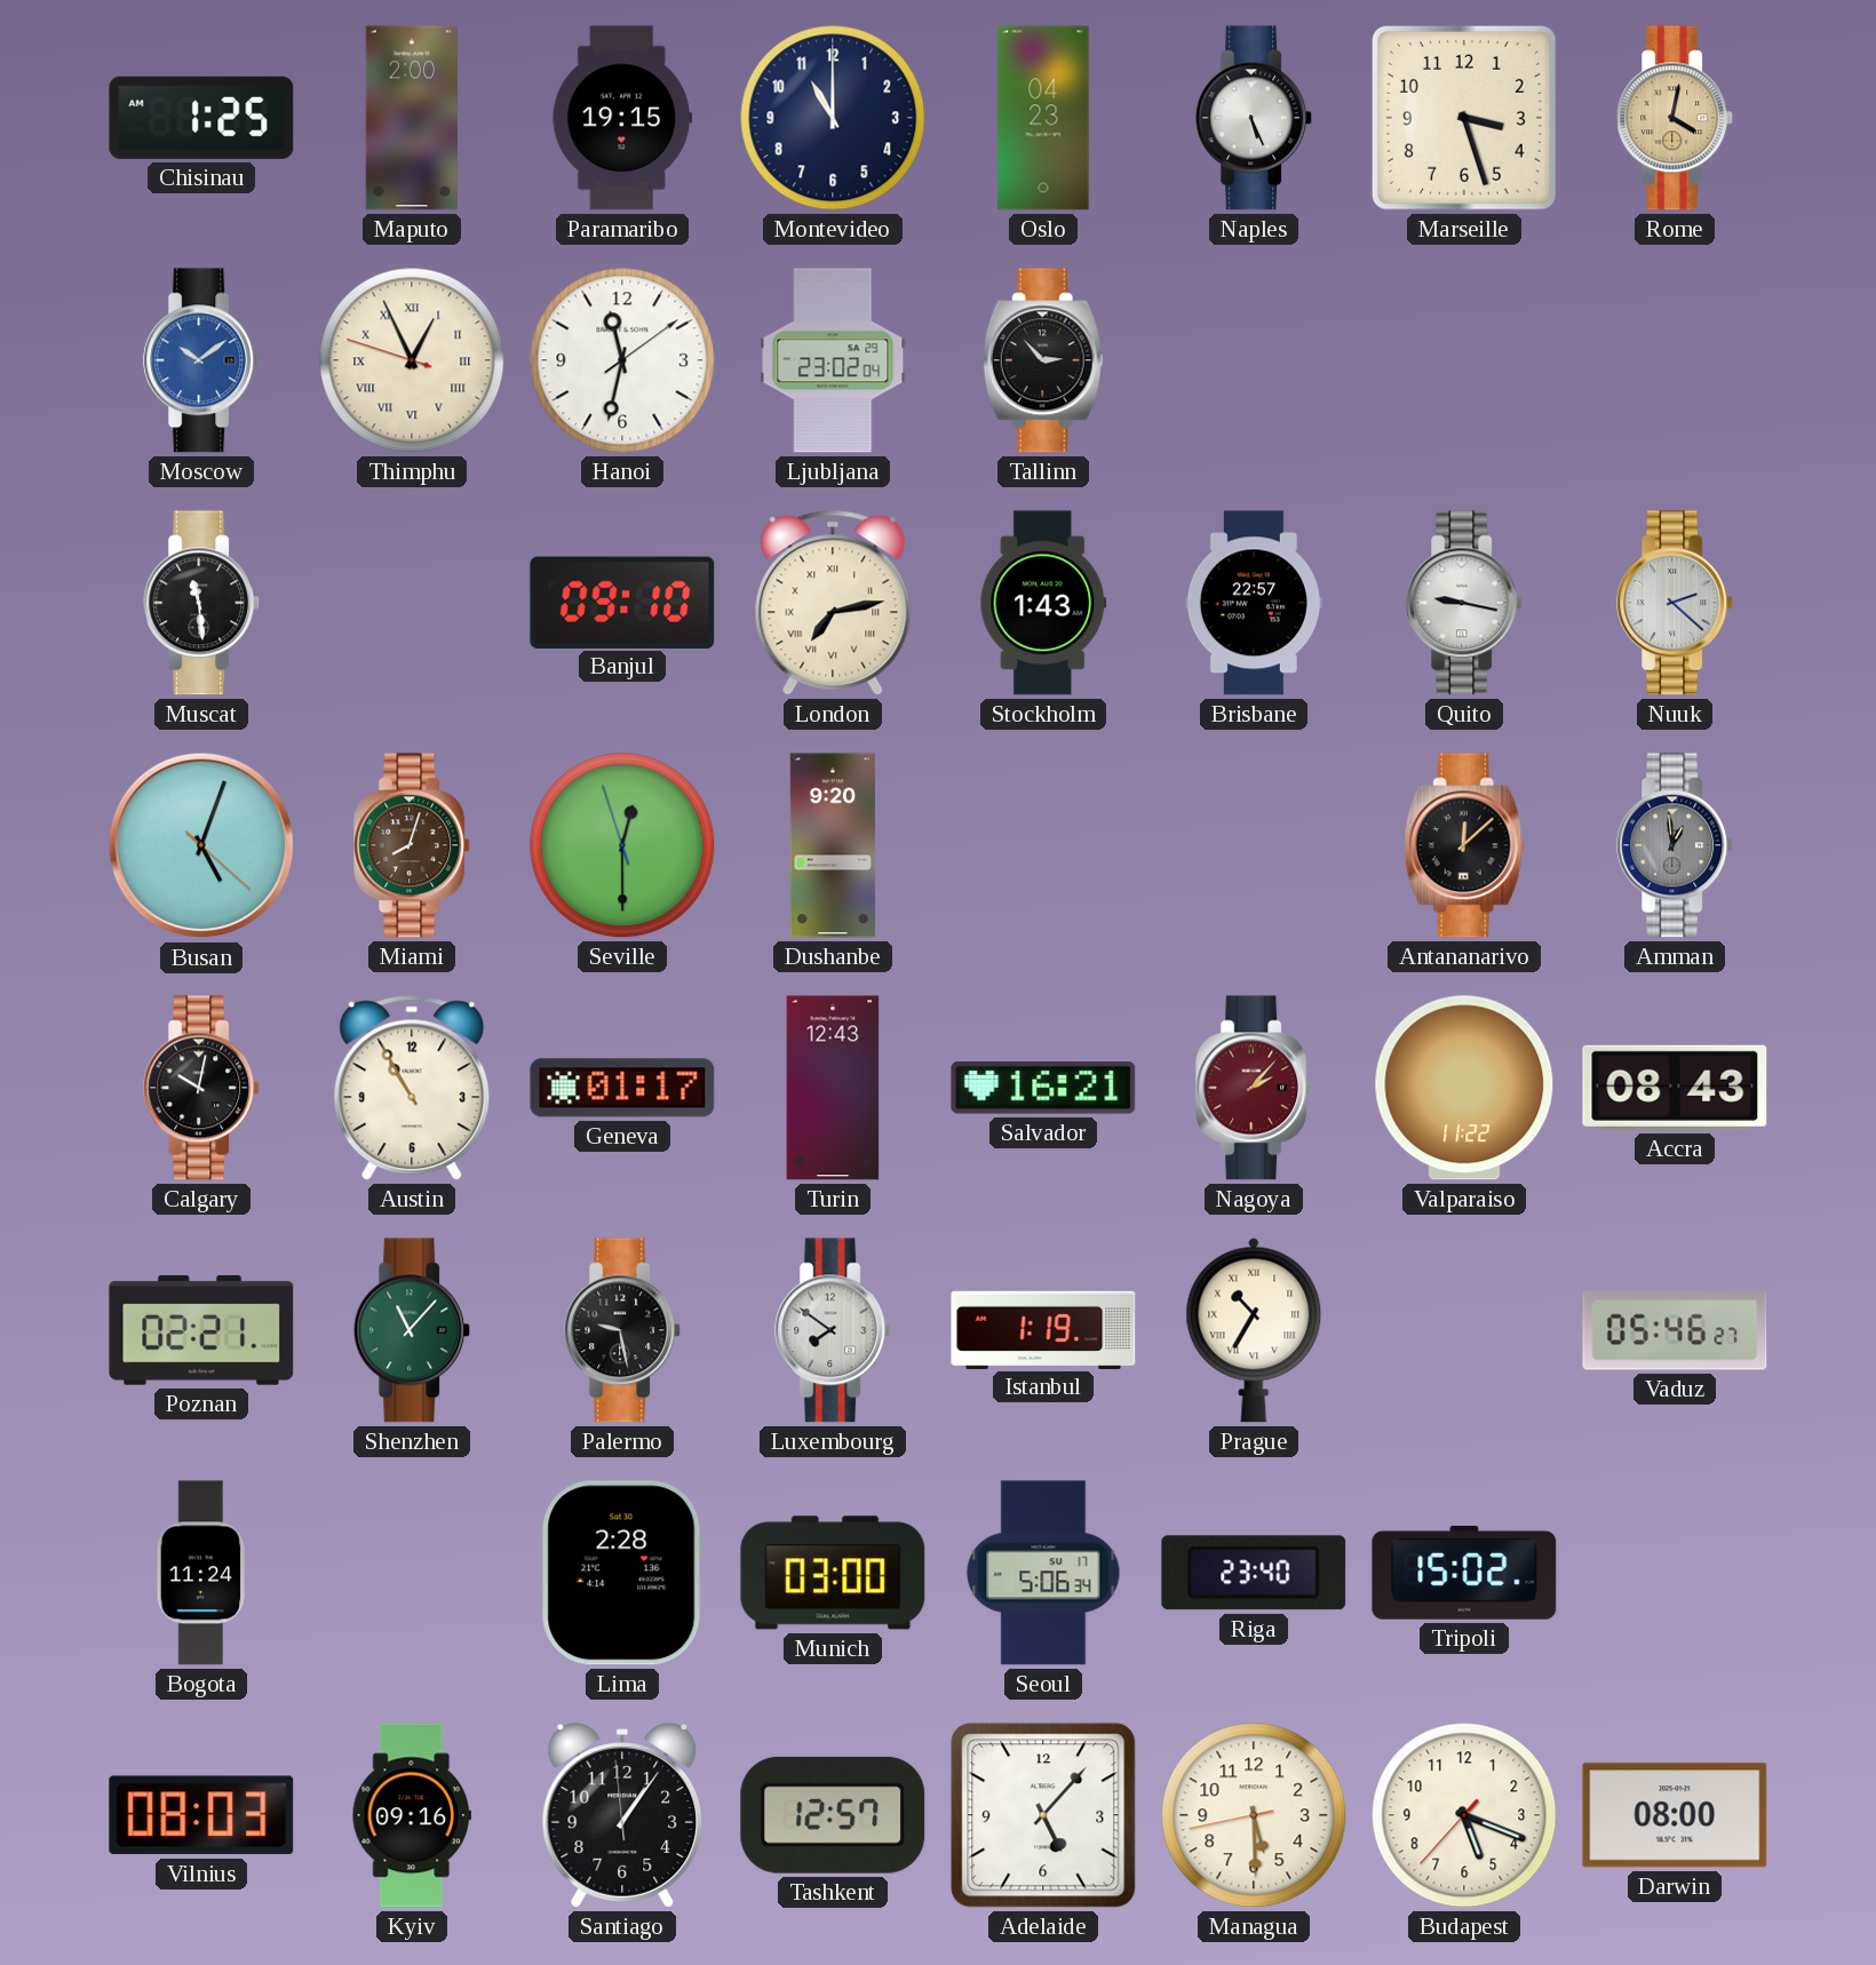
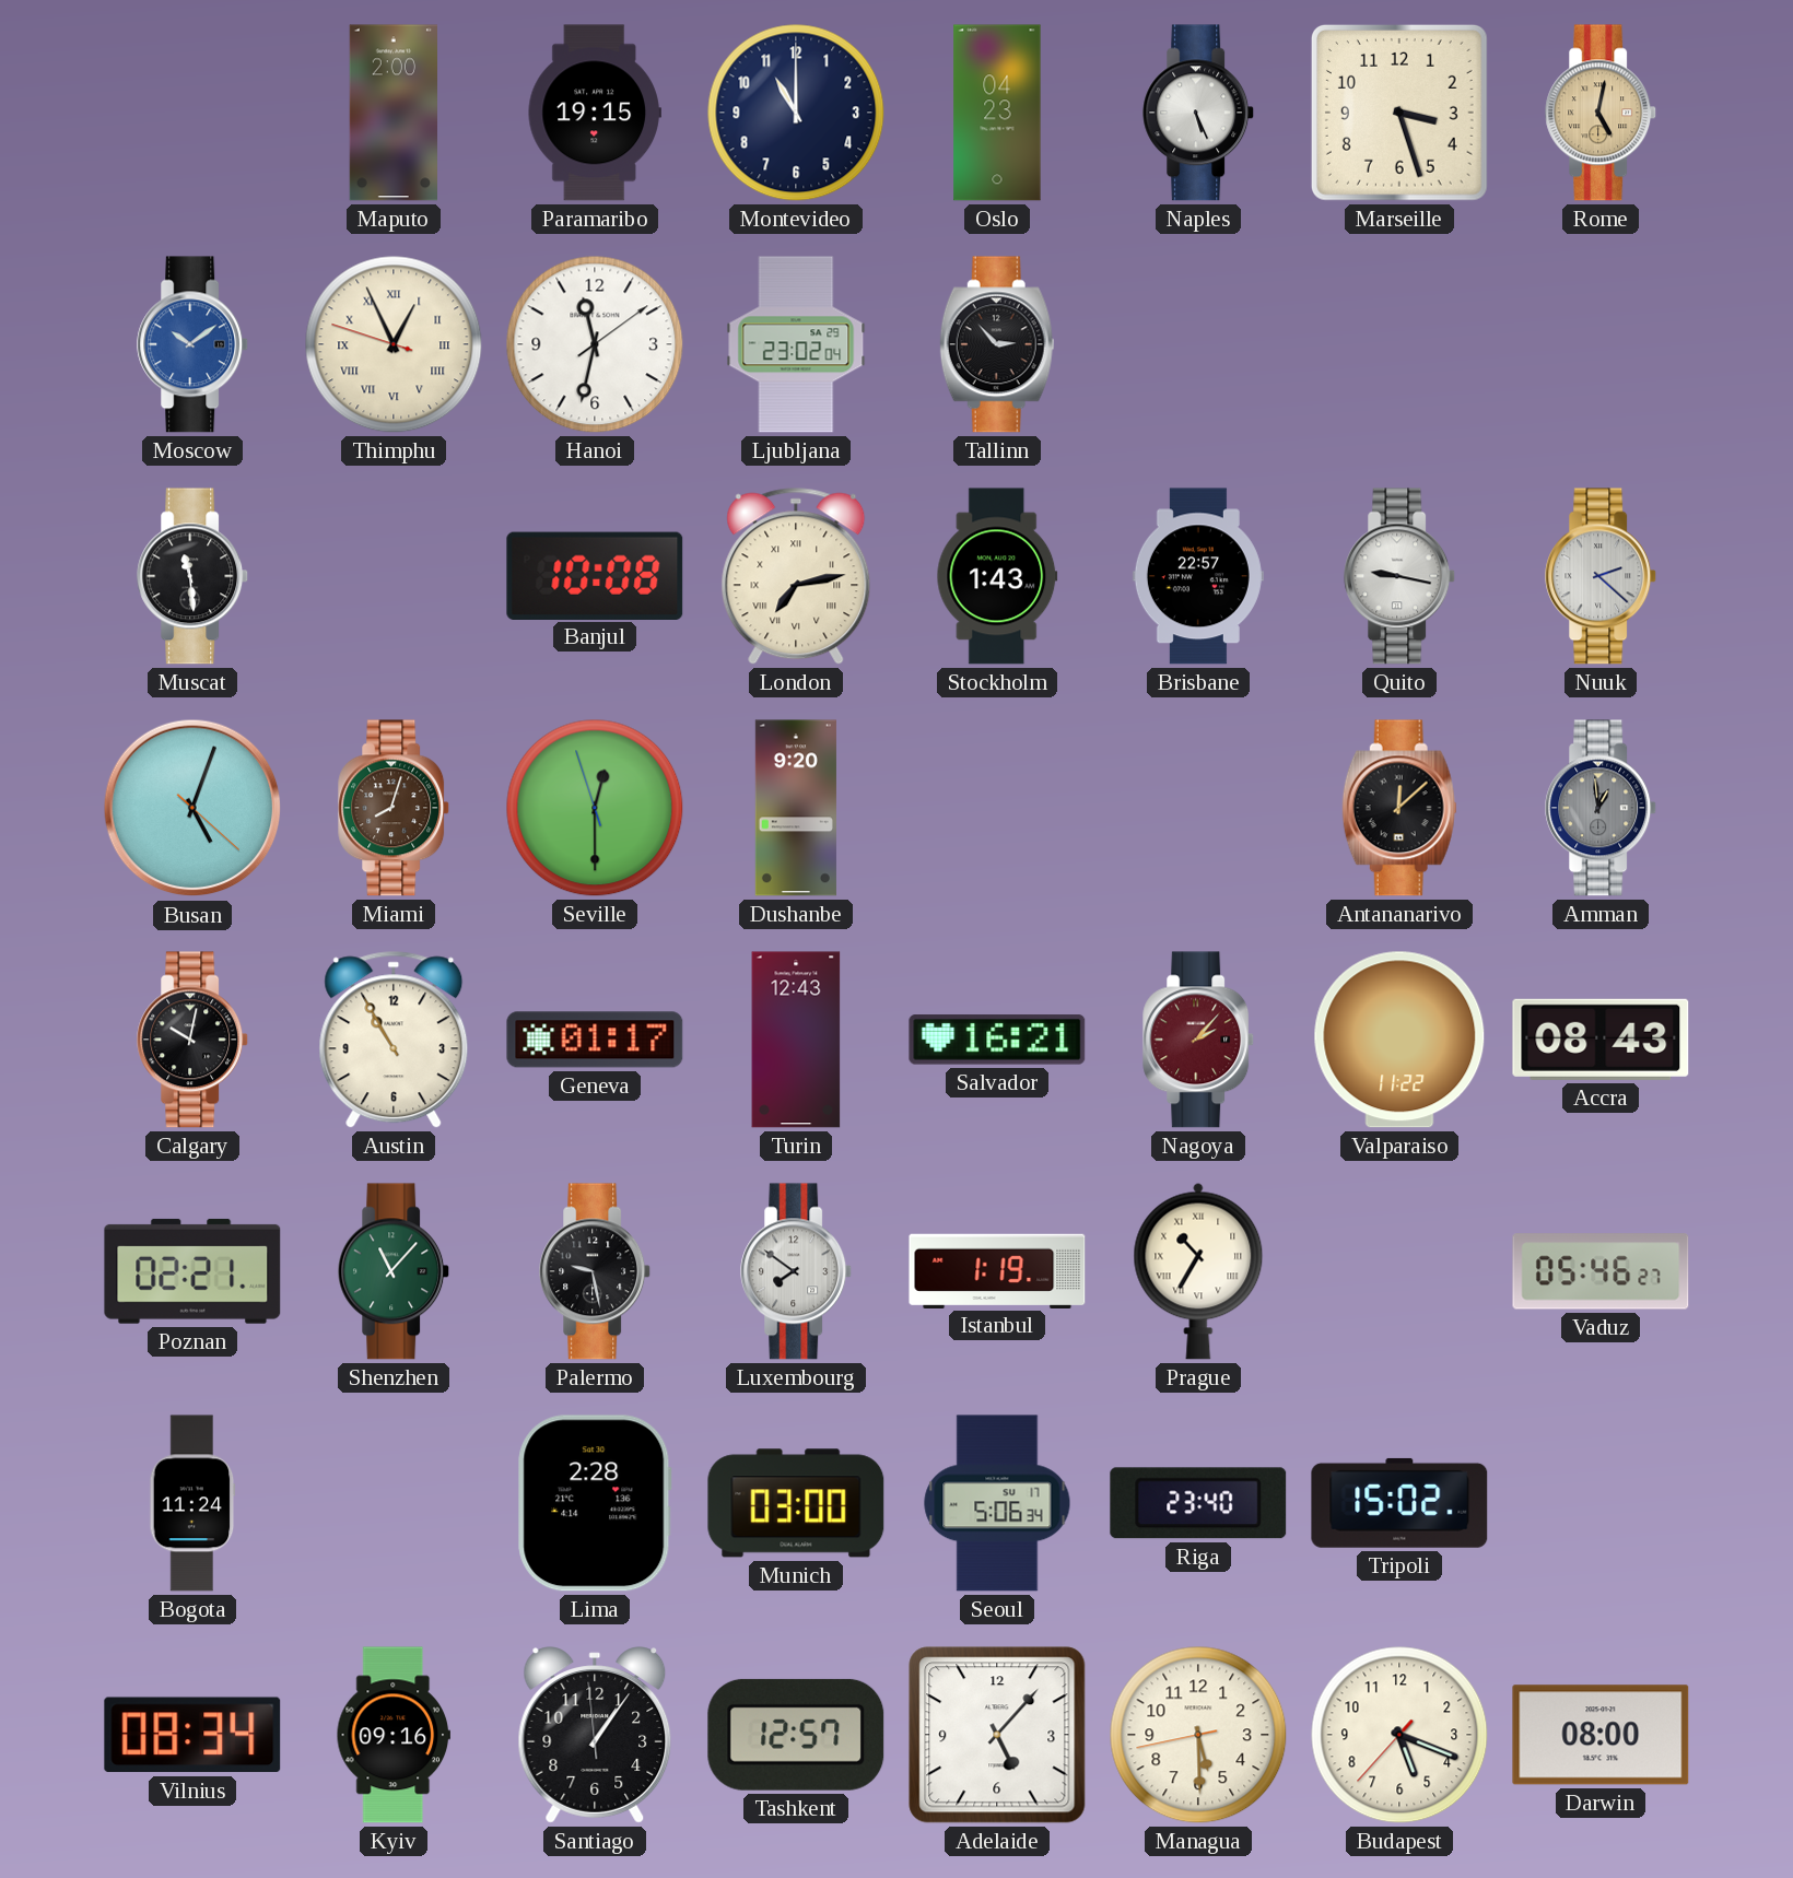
Chisinau: 1:25 -> none
Rome: 4:02 -> 5:02
Banjul: 09:10 -> 10:08
Vilnius: 08:03 -> 08:34
